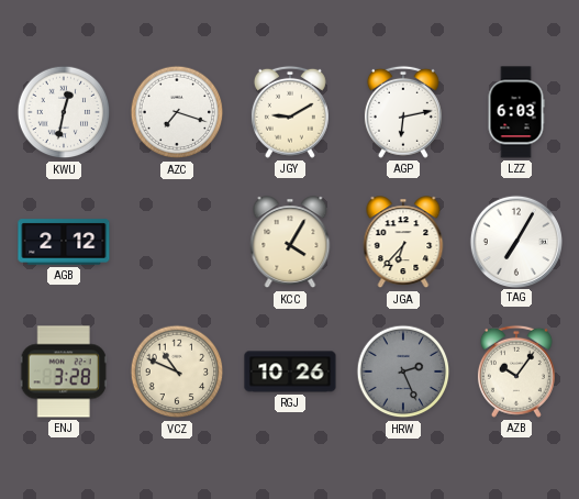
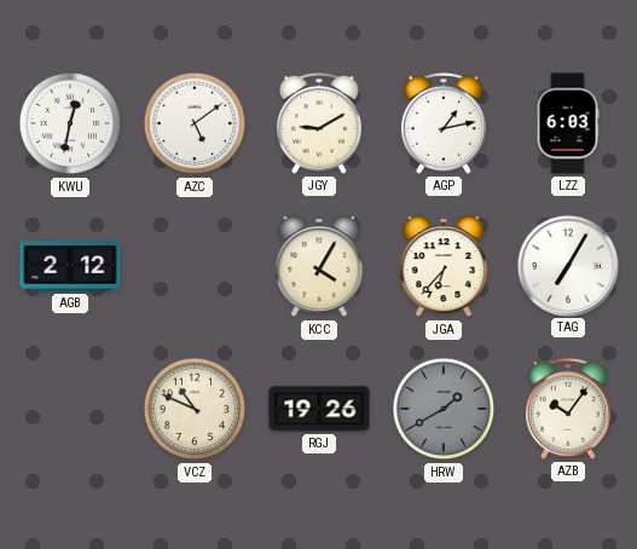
AZC: 7:18 -> 5:09
AGP: 6:13 -> 1:13
ENJ: 3:28 -> none
RGJ: 10:26 -> 19:26
HRW: 2:26 -> 1:40
